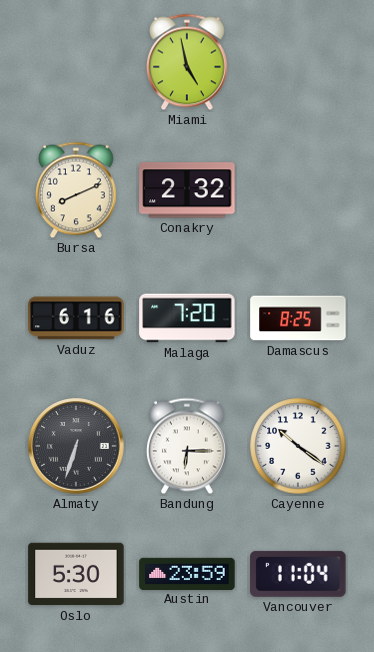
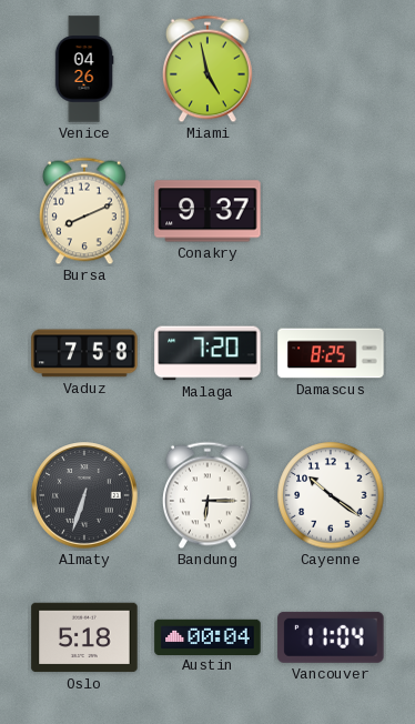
Venice: none -> 04:26
Conakry: 2:32 -> 9:37
Vaduz: 6:16 -> 7:58
Oslo: 5:30 -> 5:18
Austin: 23:59 -> 00:04
